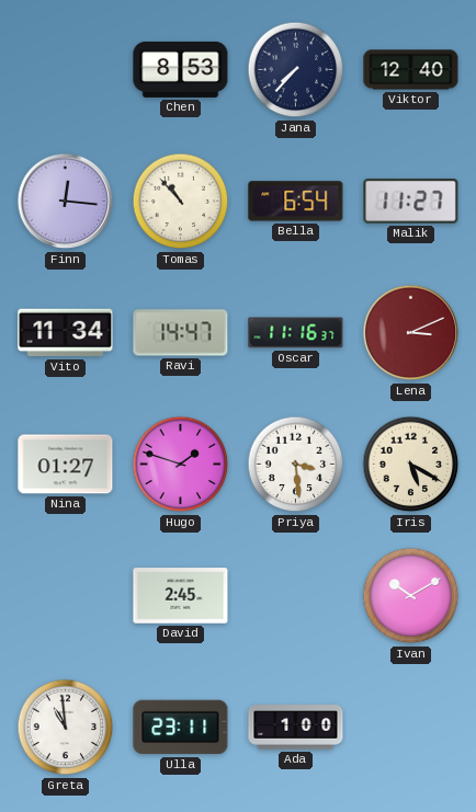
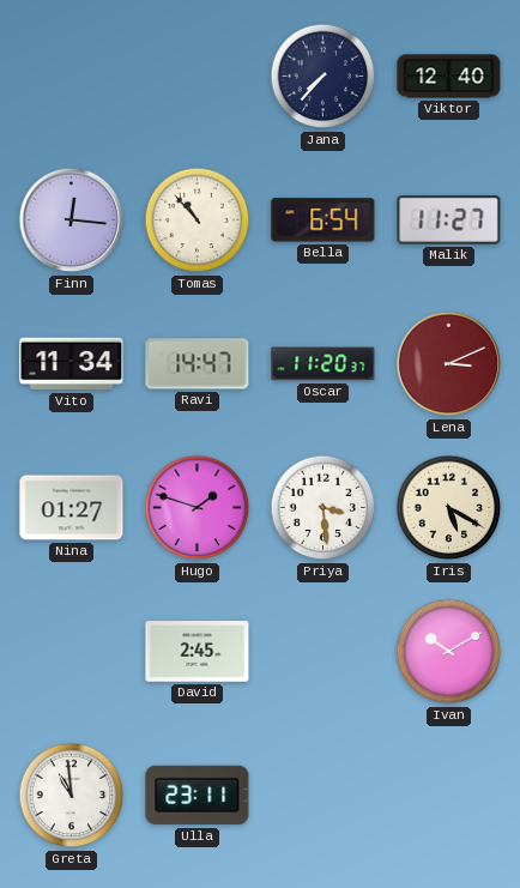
Chen: 8:53 -> none
Oscar: 11:16 -> 11:20
Ada: 1:00 -> none
